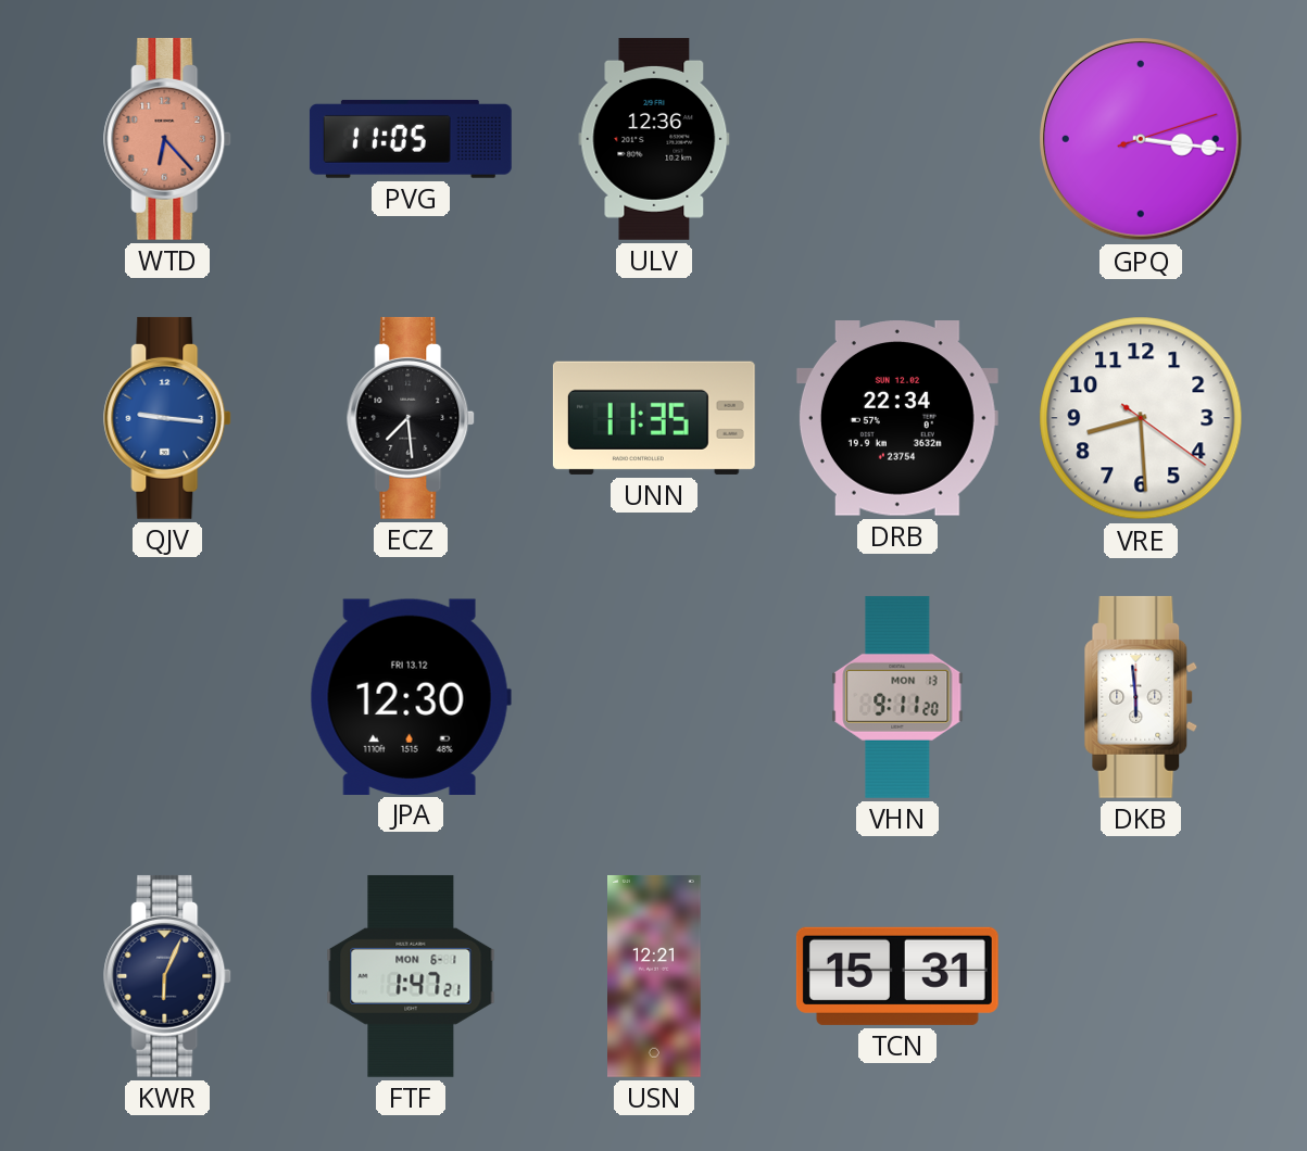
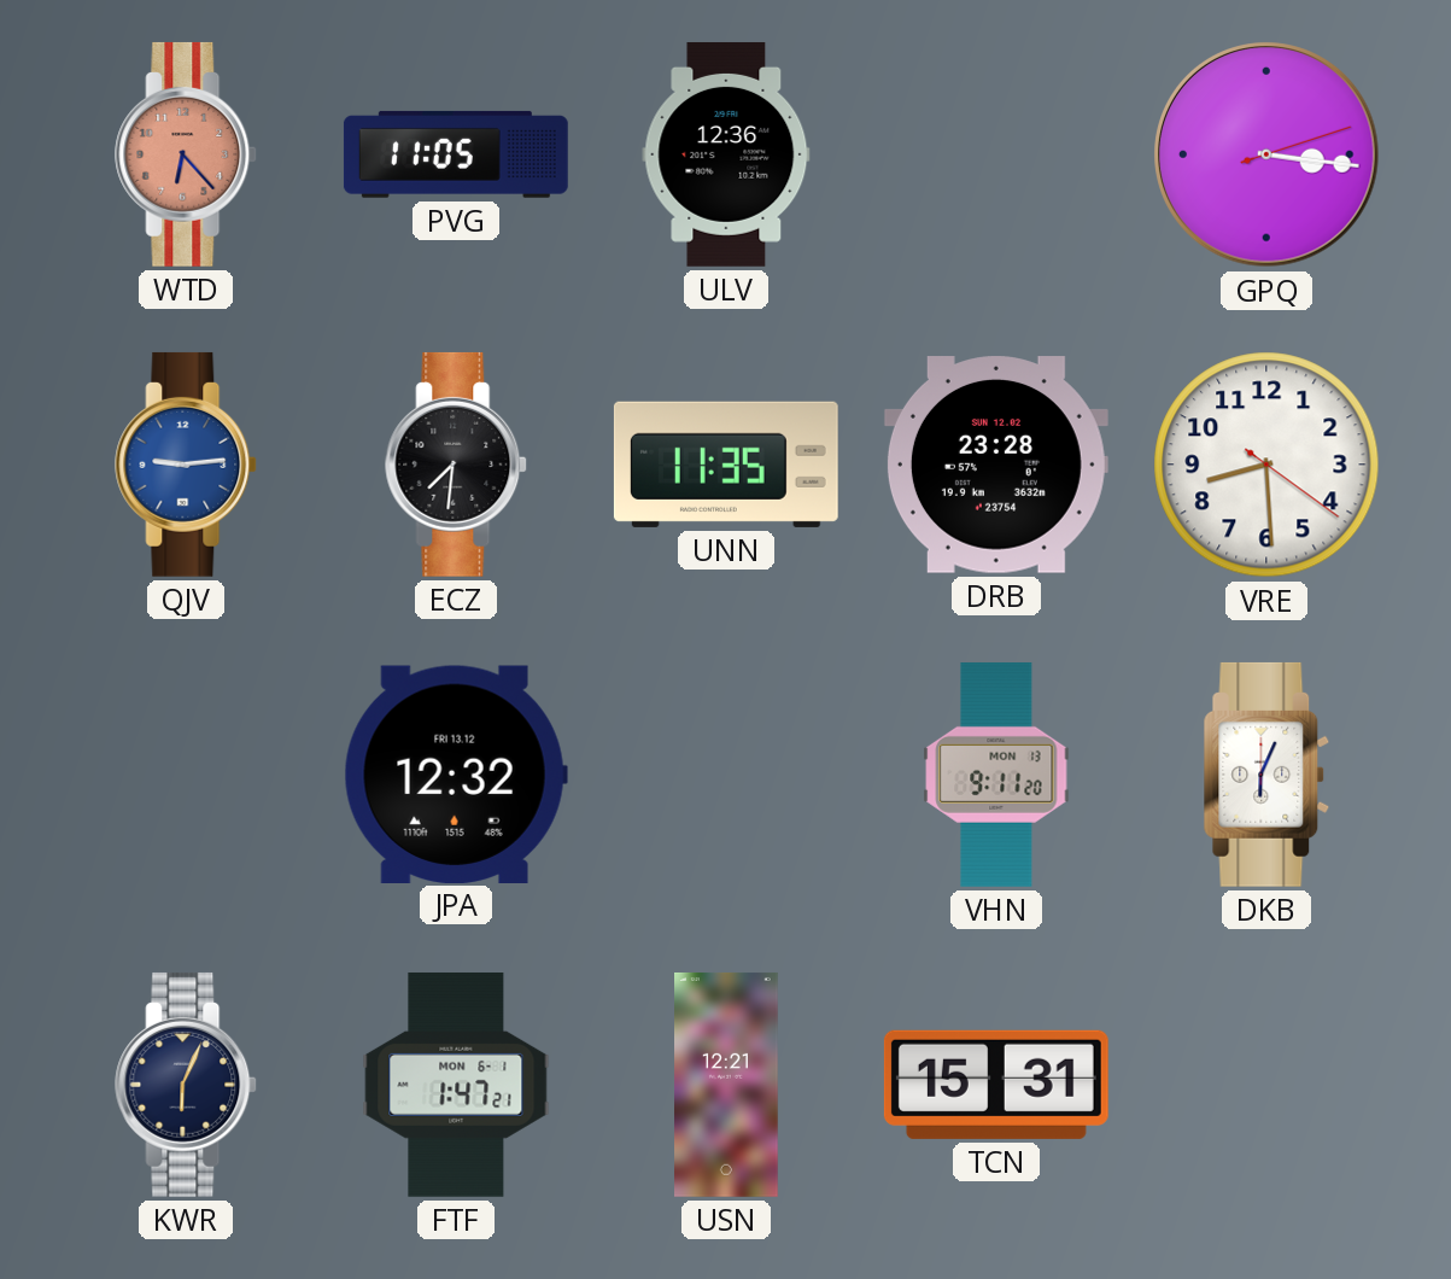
QJV: 9:16 -> 9:14
ECZ: 7:29 -> 7:31
DRB: 22:34 -> 23:28
JPA: 12:30 -> 12:32
DKB: 5:59 -> 6:04
